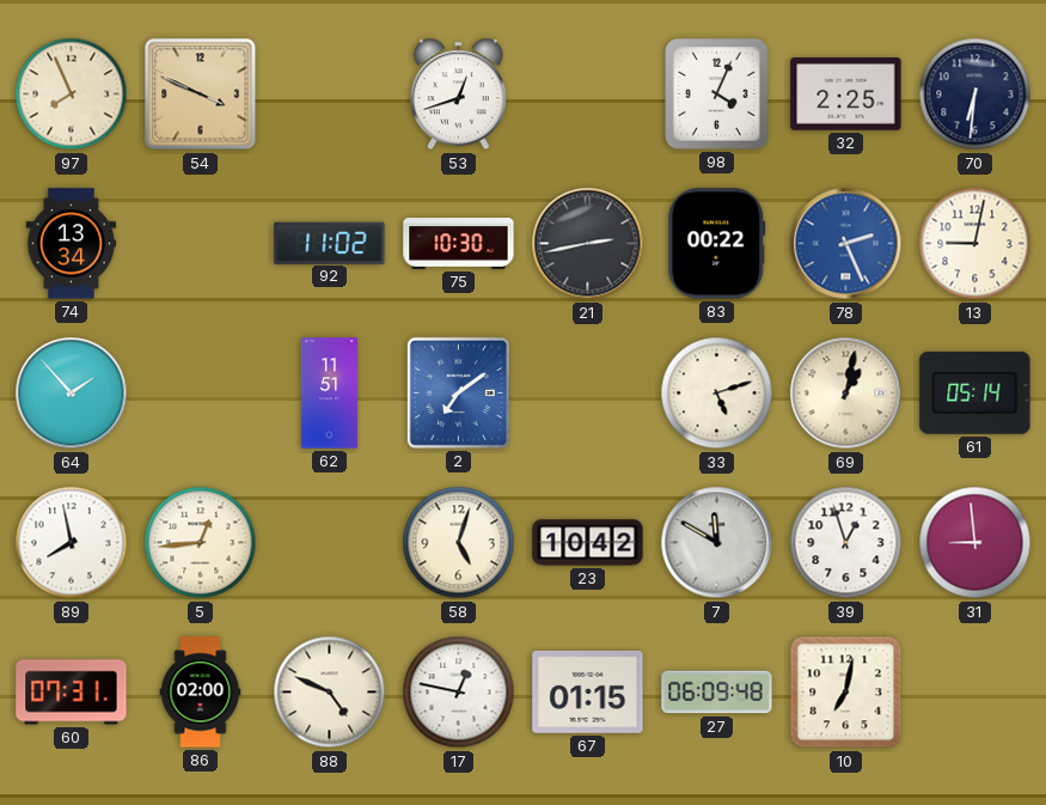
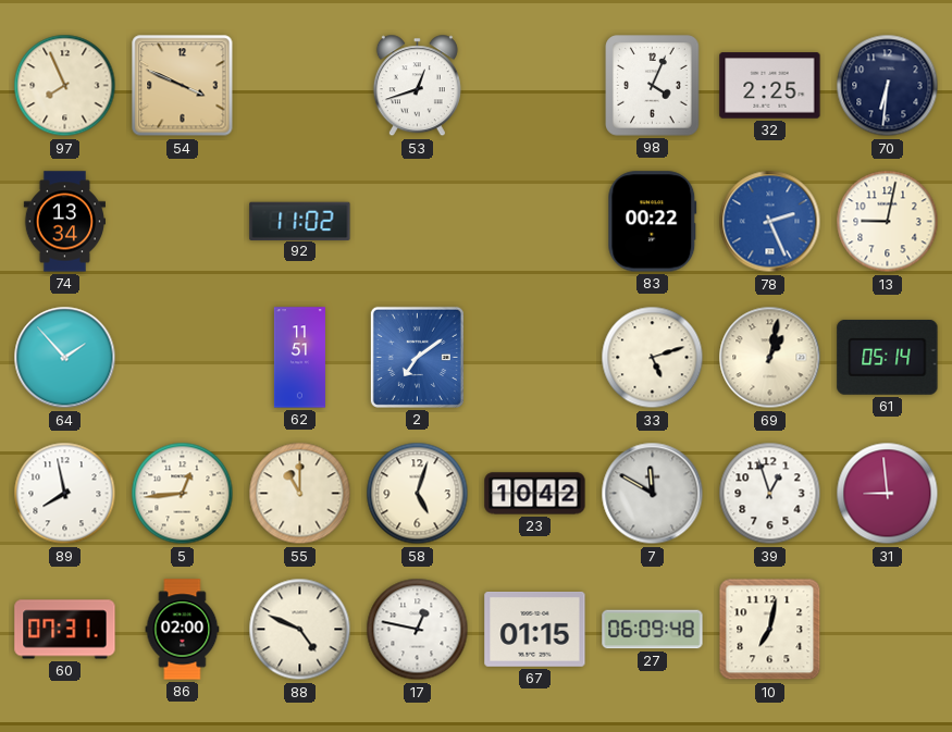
75: 10:30 -> none
21: 2:43 -> none
55: none -> 11:00
